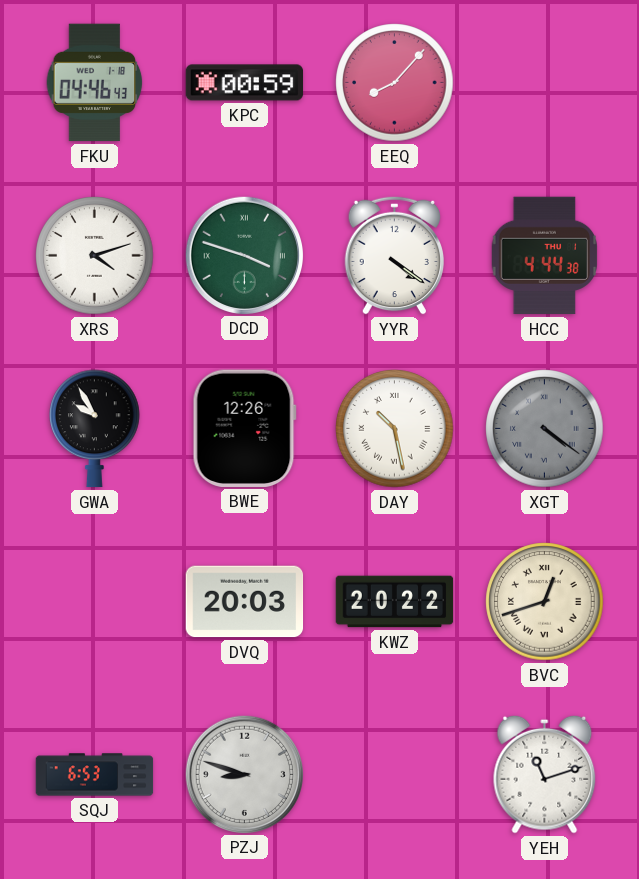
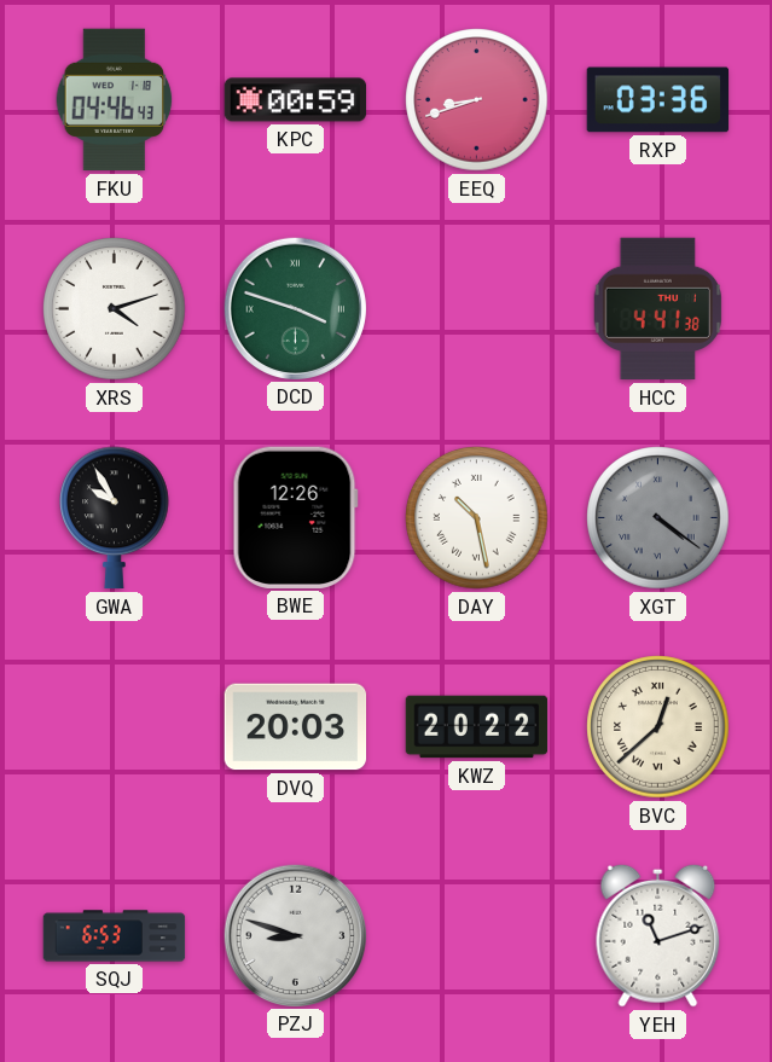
EEQ: 8:07 -> 8:42
RXP: none -> 03:36
YYR: 4:21 -> none
HCC: 4:44 -> 4:41
BVC: 12:42 -> 12:38
